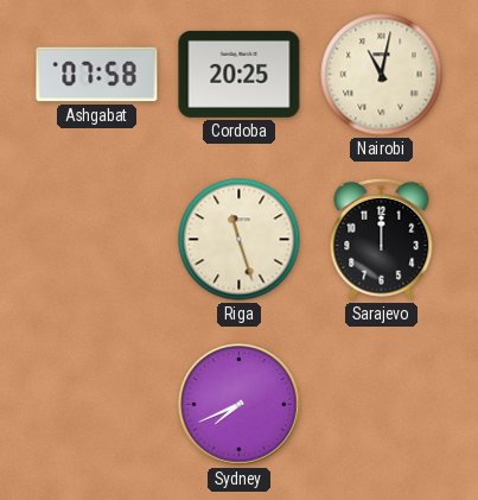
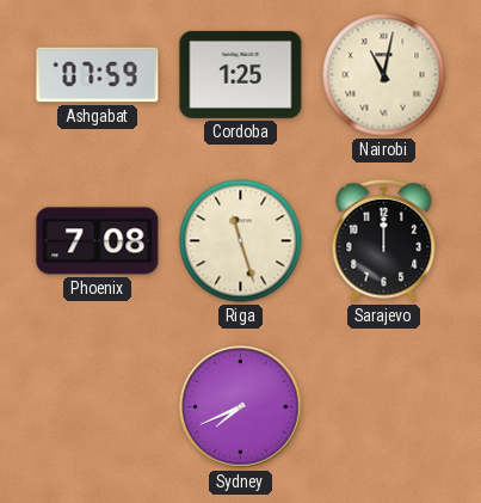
Ashgabat: 07:58 -> 07:59
Cordoba: 20:25 -> 1:25
Phoenix: none -> 7:08
